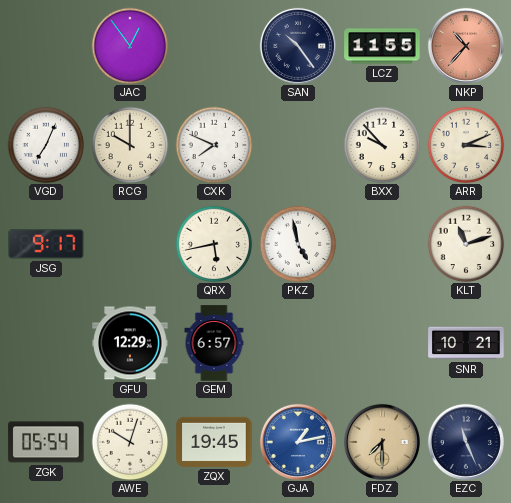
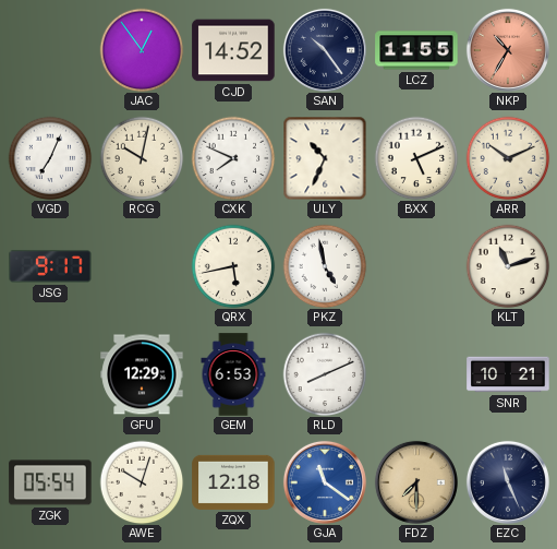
CJD: none -> 14:52
NKP: 10:37 -> 10:35
RCG: 10:00 -> 10:02
ULY: none -> 10:34
BXX: 9:53 -> 5:11
ARR: 3:11 -> 10:11
GEM: 6:57 -> 6:53
RLD: none -> 8:11
ZQX: 19:45 -> 12:18
GJA: 1:13 -> 11:21
